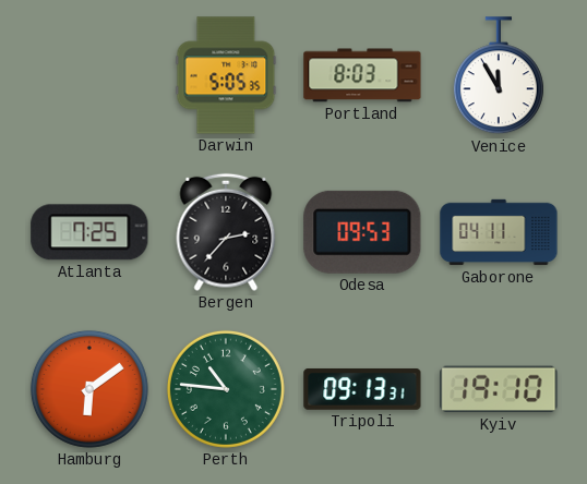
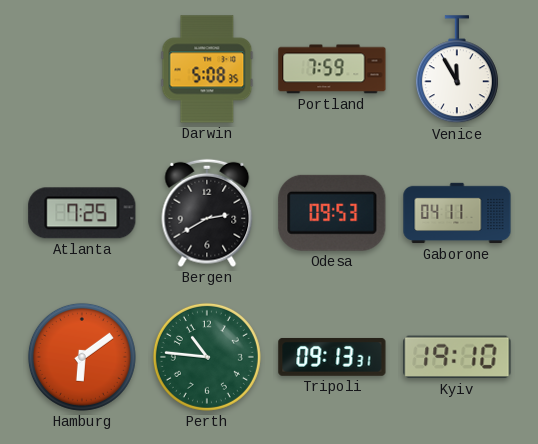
Darwin: 5:05 -> 5:08
Portland: 8:03 -> 7:59
Bergen: 2:37 -> 2:40
